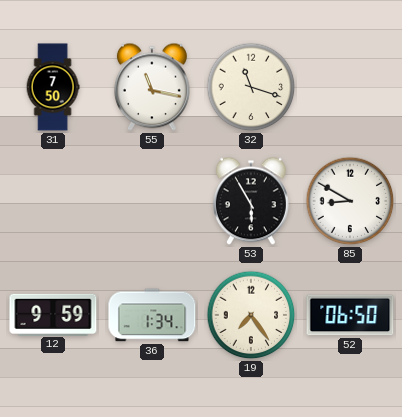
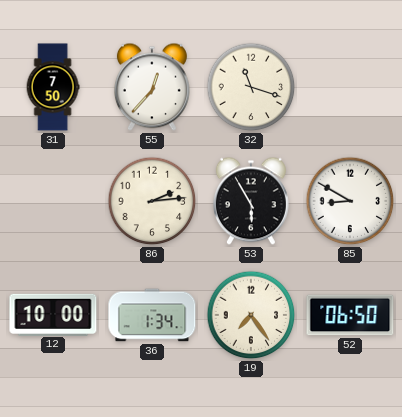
55: 11:17 -> 12:37
86: none -> 2:14
12: 9:59 -> 10:00
